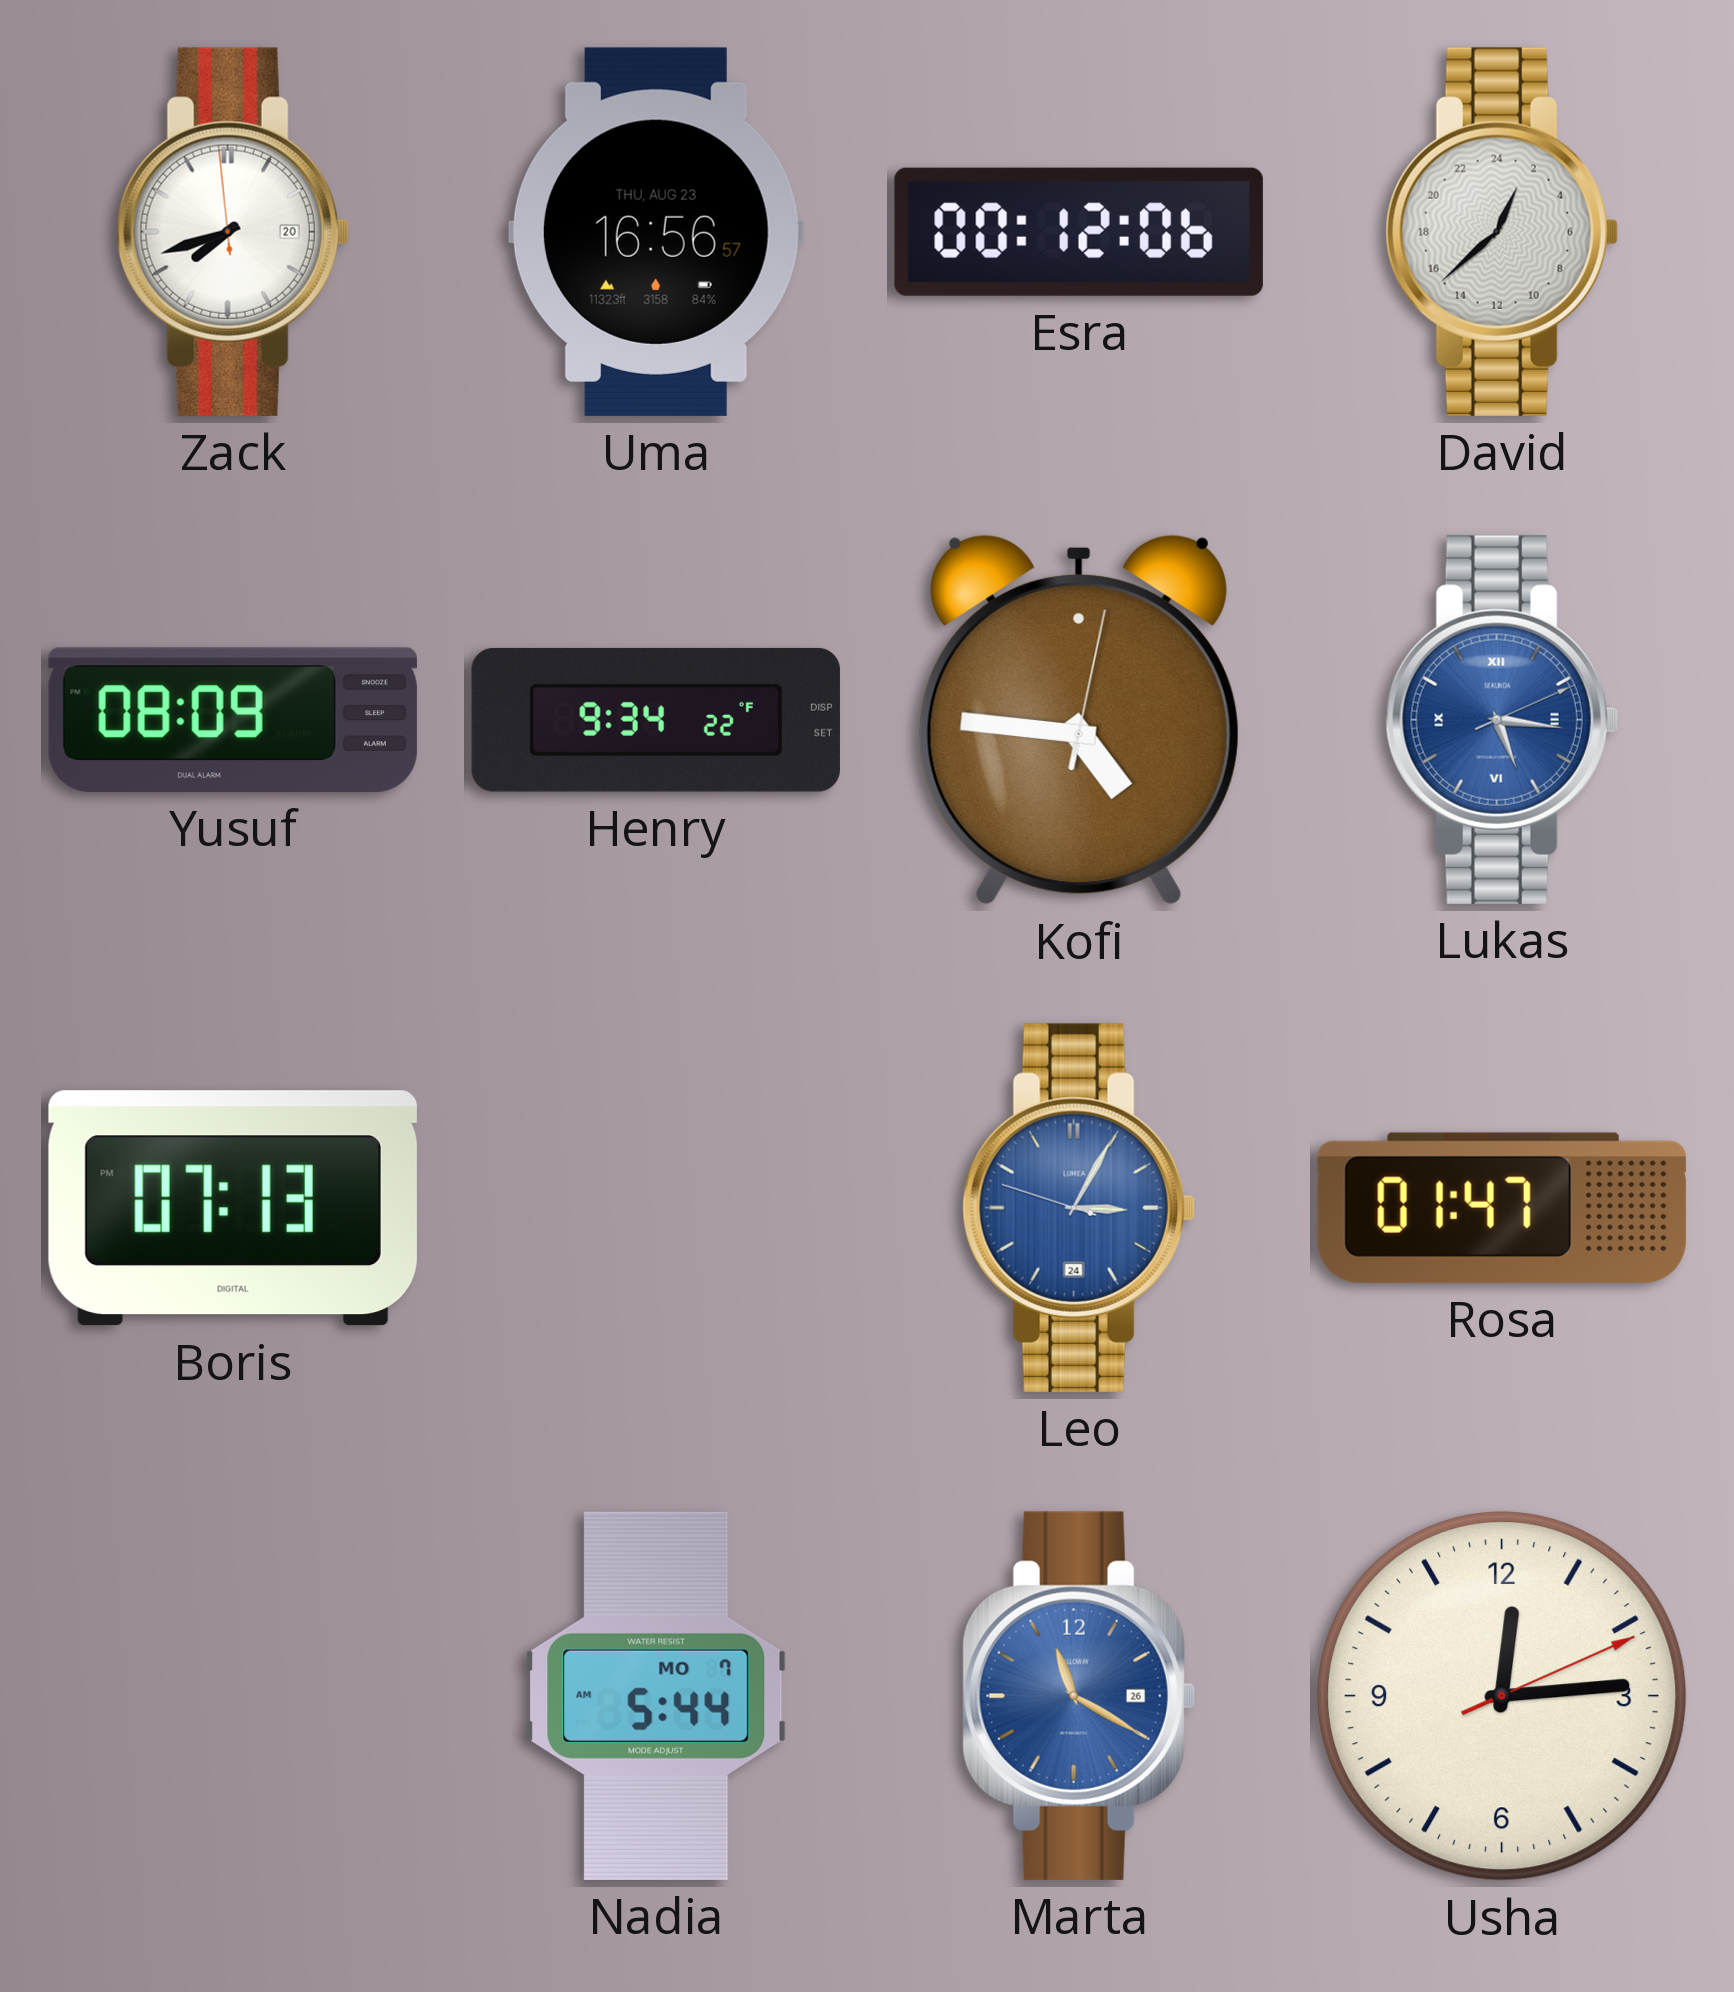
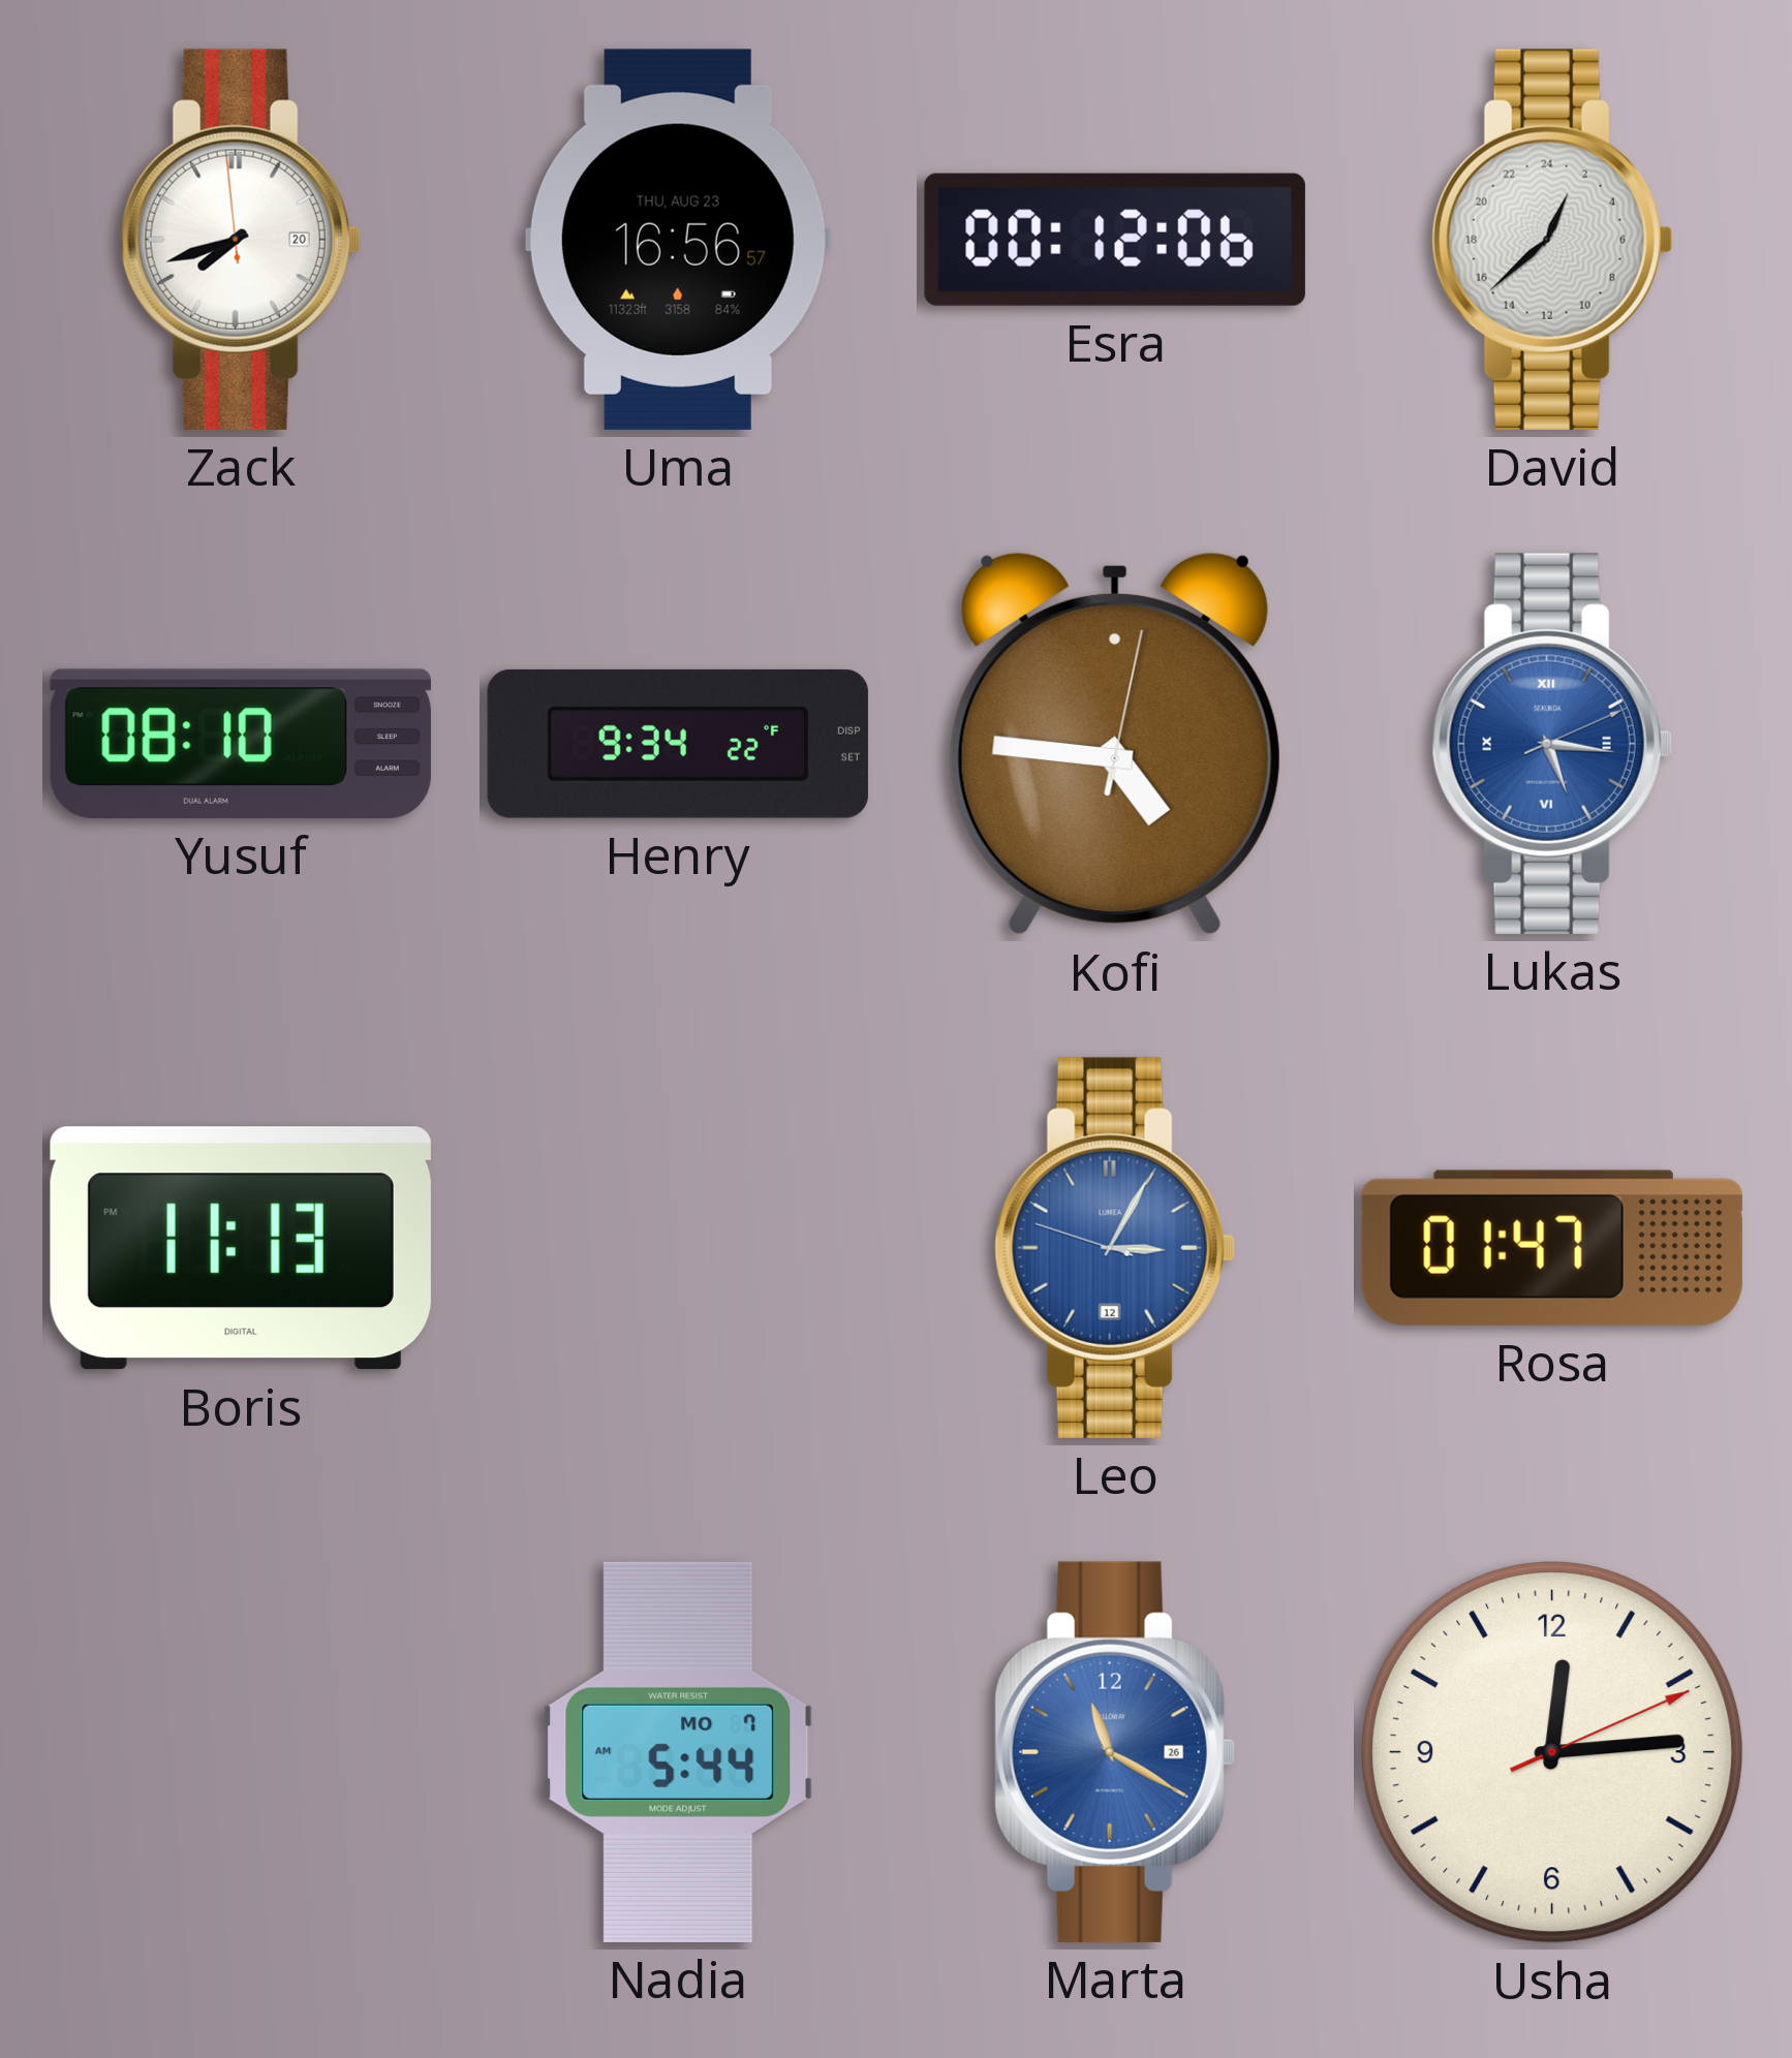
Yusuf: 08:09 -> 08:10
Boris: 07:13 -> 11:13
Leo date: 24 -> 12
